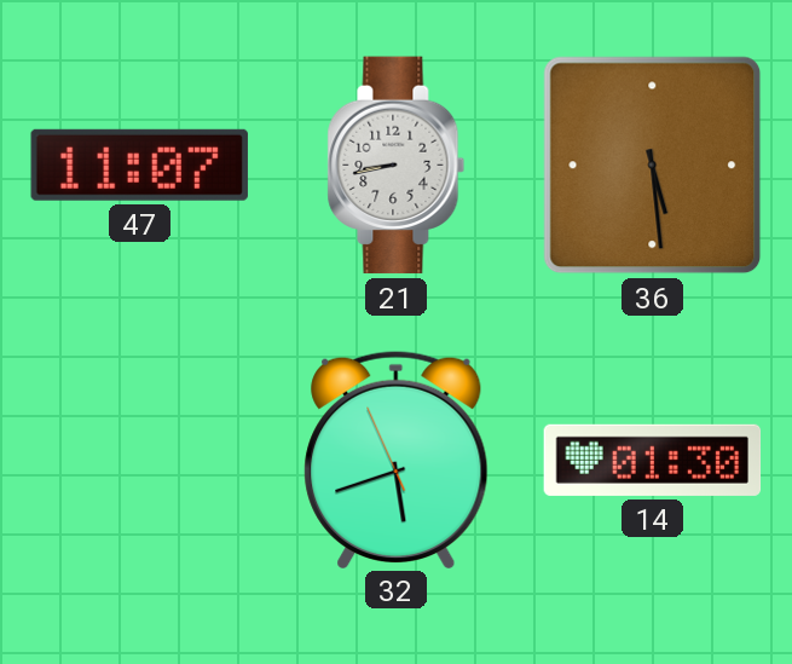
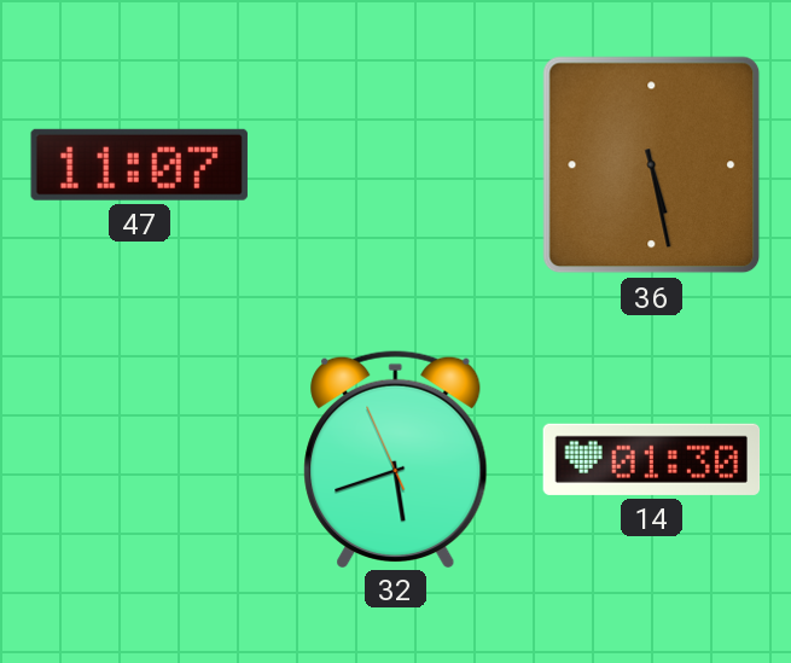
21: 8:43 -> none
36: 5:29 -> 5:28
